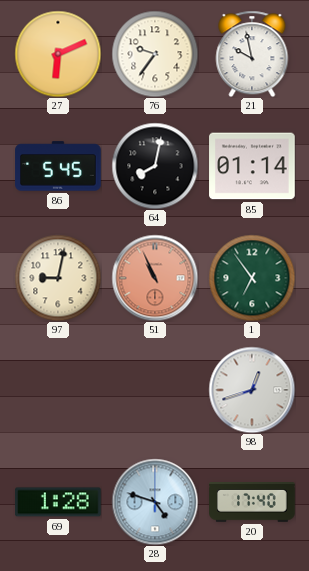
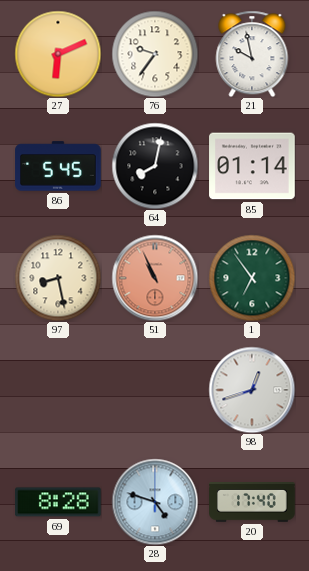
97: 9:02 -> 8:28
69: 1:28 -> 8:28
